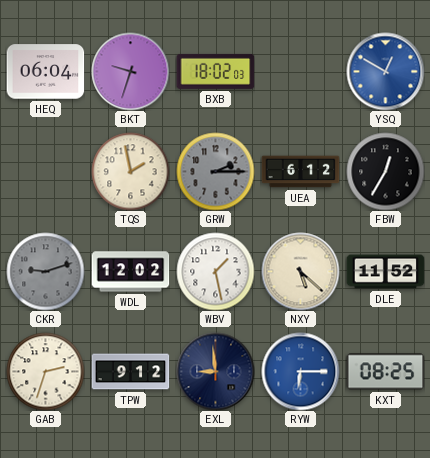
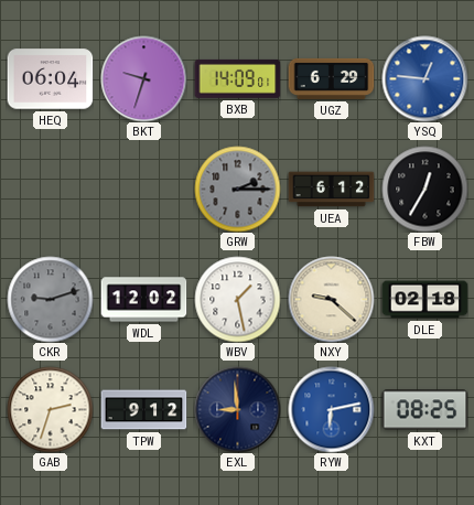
BXB: 18:02 -> 14:09
UGZ: none -> 6:29
YSQ: 12:50 -> 12:46
TQS: 1:58 -> none
NXY: 5:22 -> 9:22
DLE: 11:52 -> 02:18
RYW: 6:15 -> 6:13
